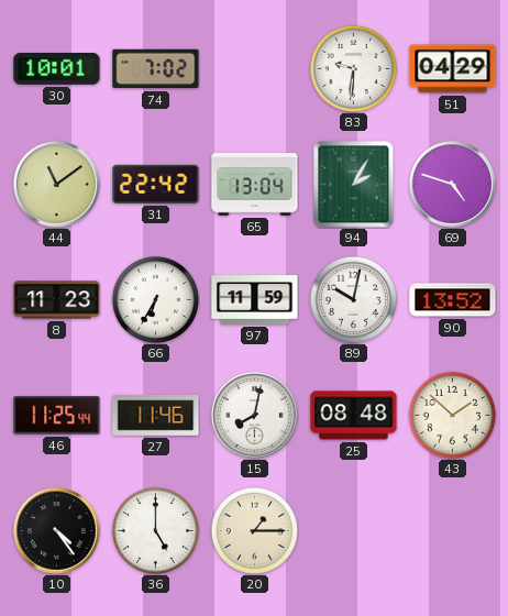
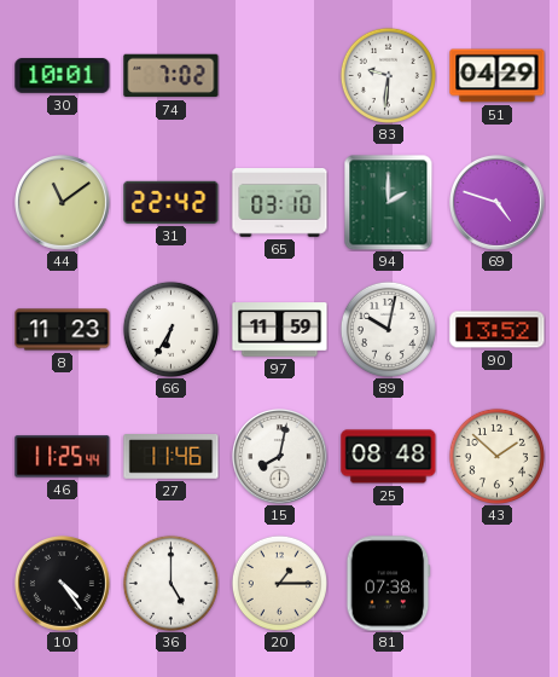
65: 13:04 -> 03:10
94: 2:05 -> 2:00
81: none -> 07:38
